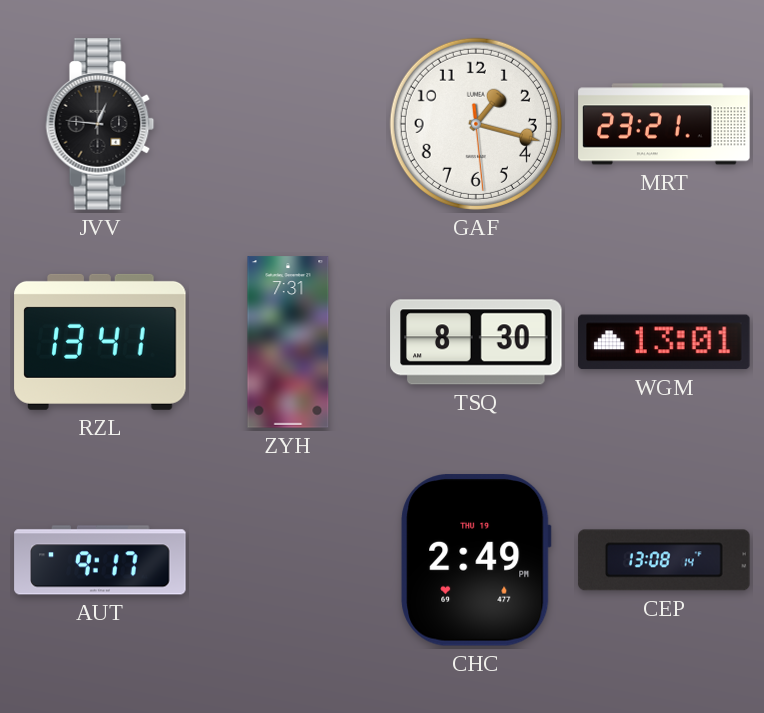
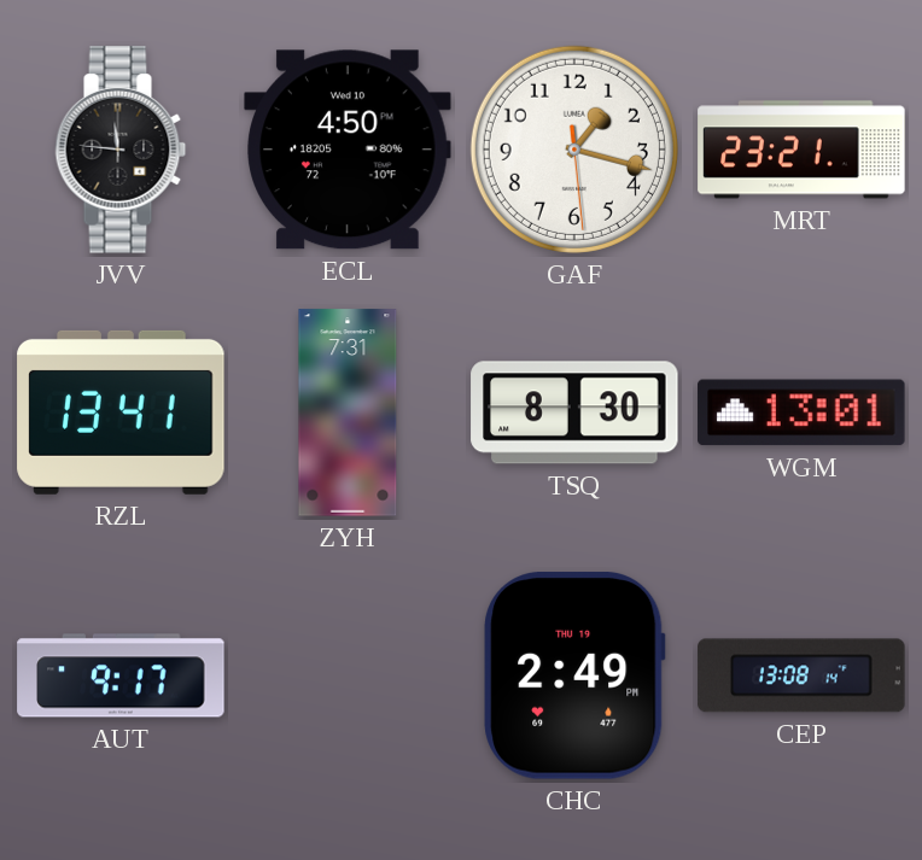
JVV: 12:46 -> 11:46
ECL: none -> 4:50
